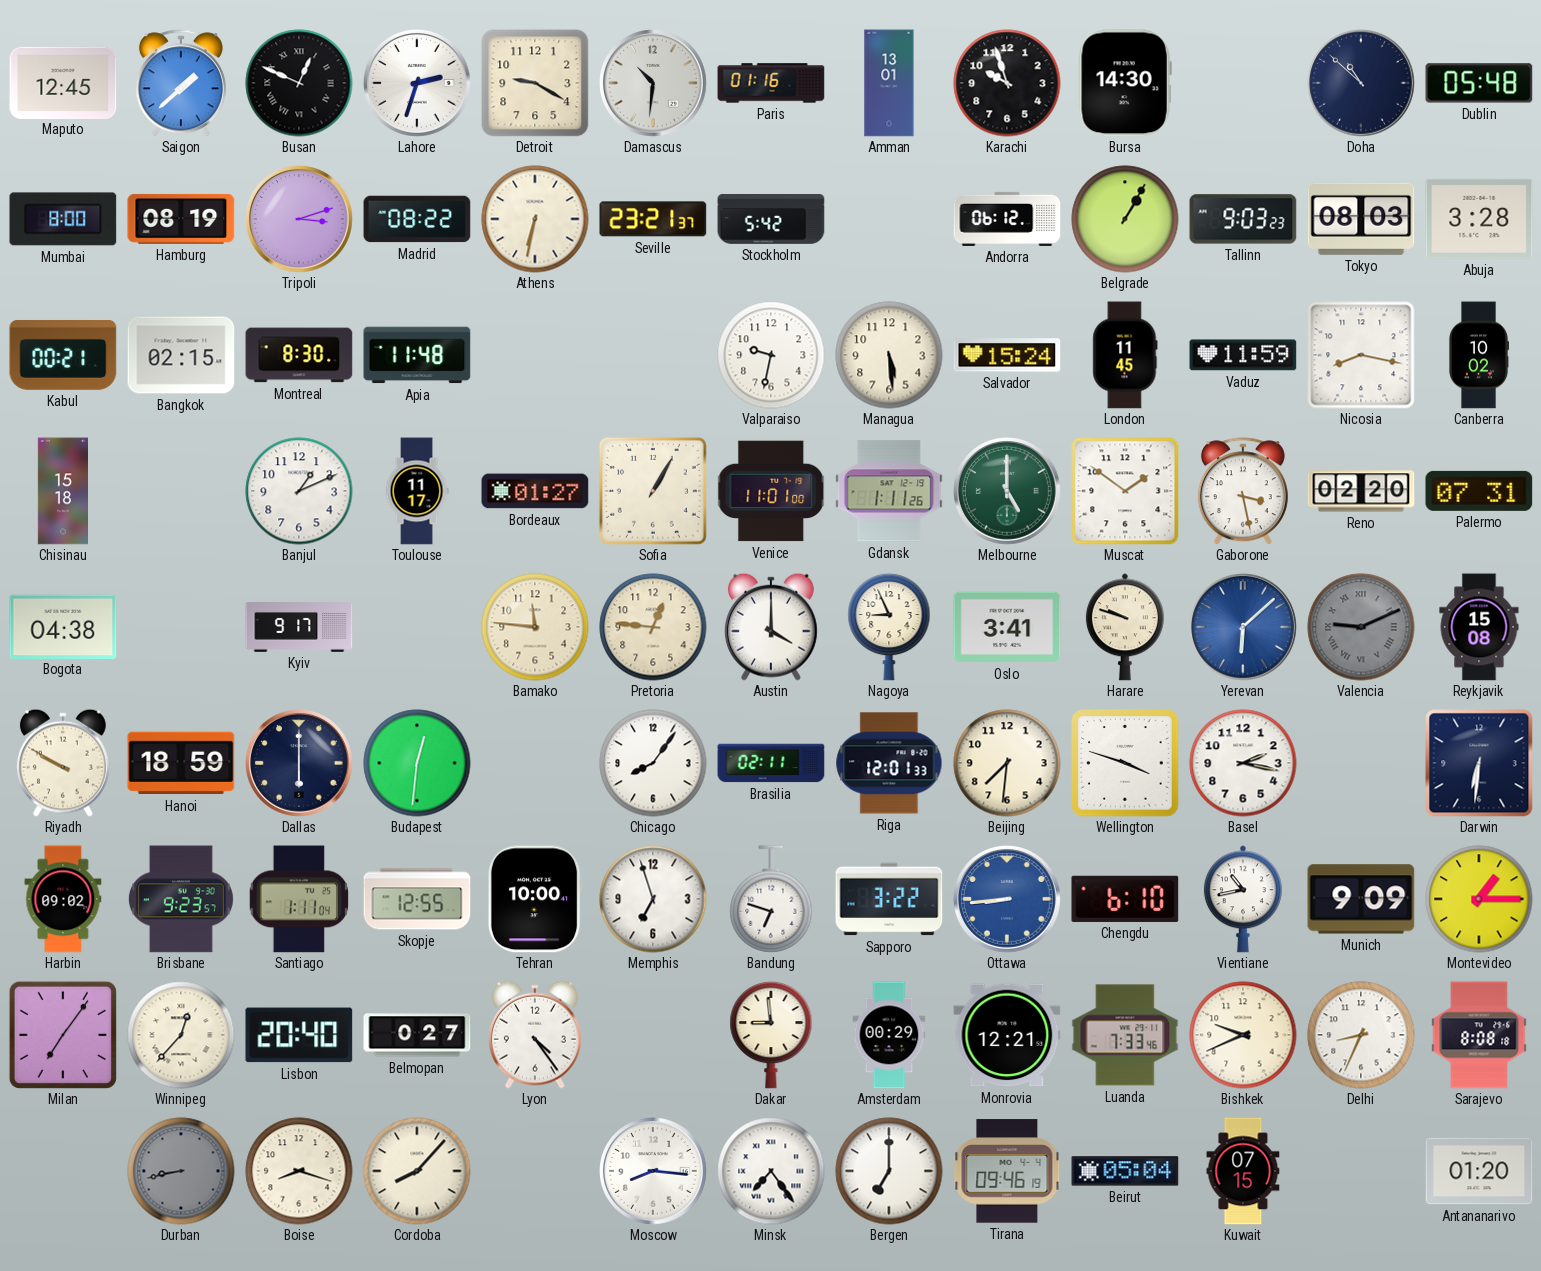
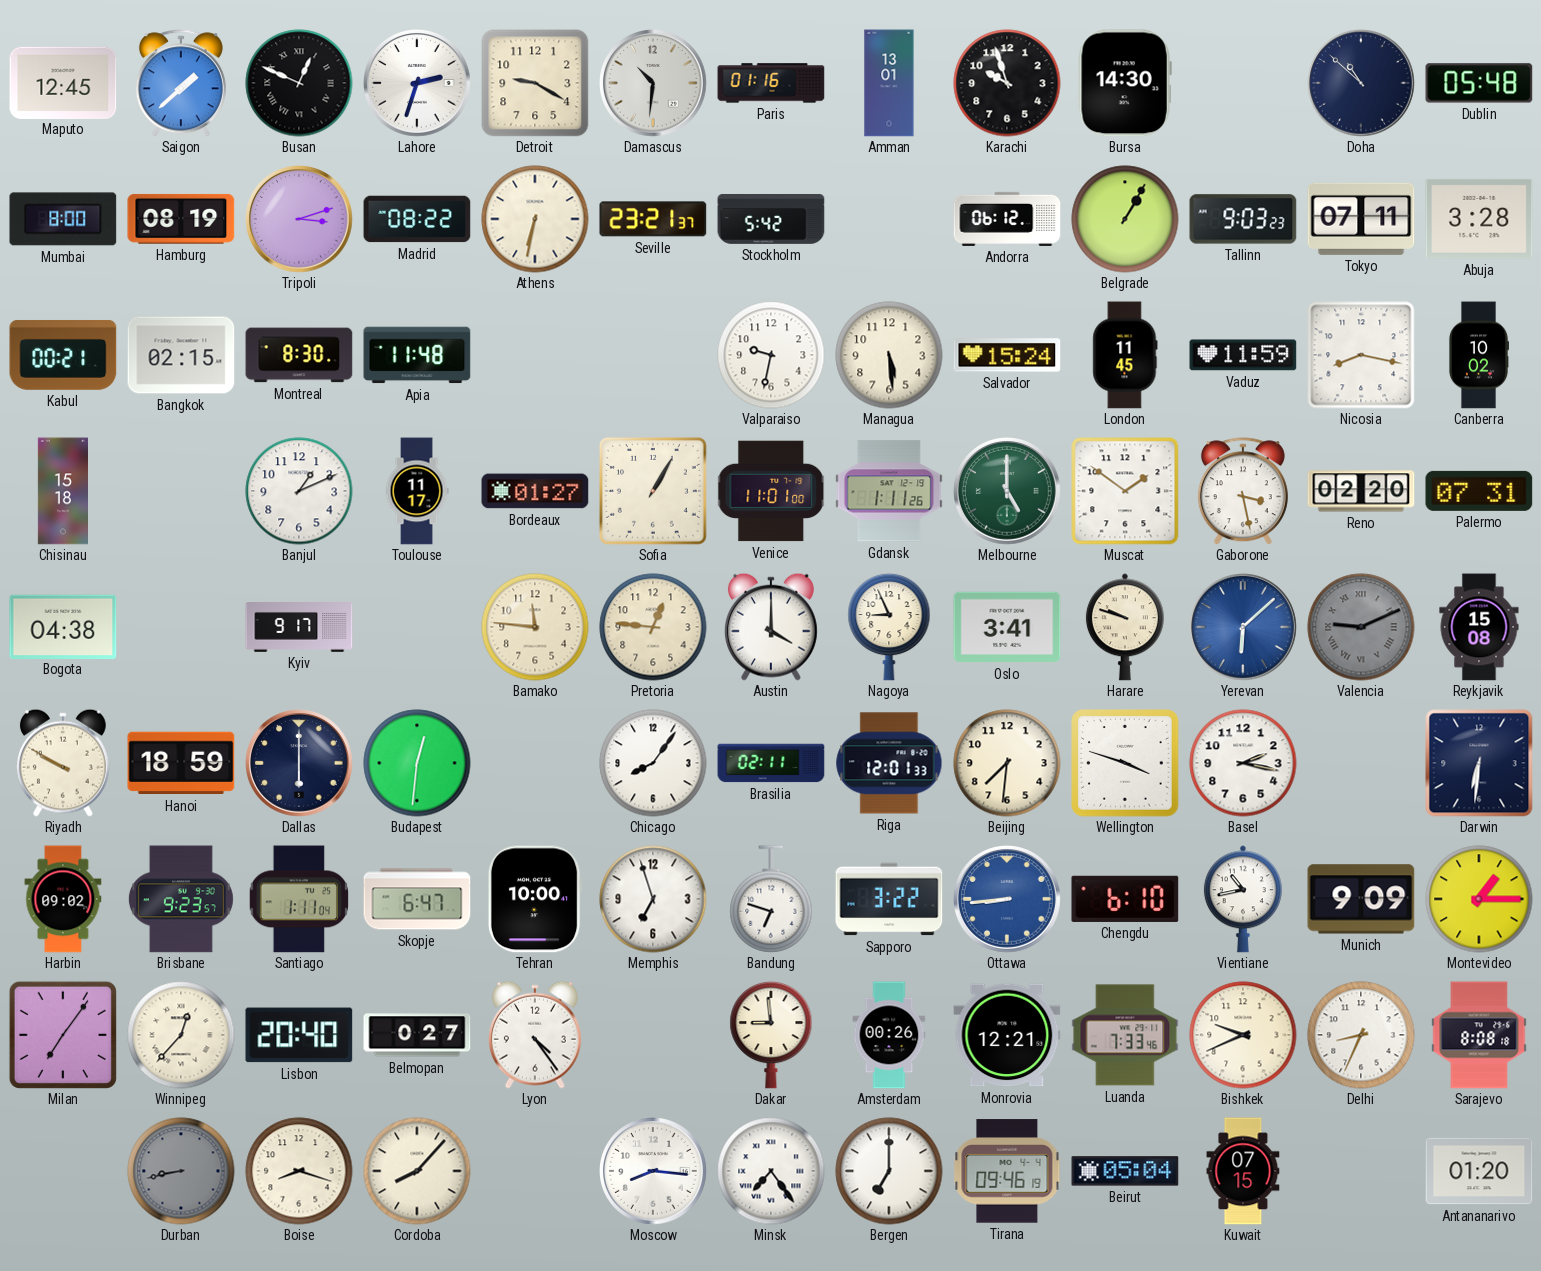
Tokyo: 08:03 -> 07:11
Skopje: 12:55 -> 6:47
Amsterdam: 00:29 -> 00:26
